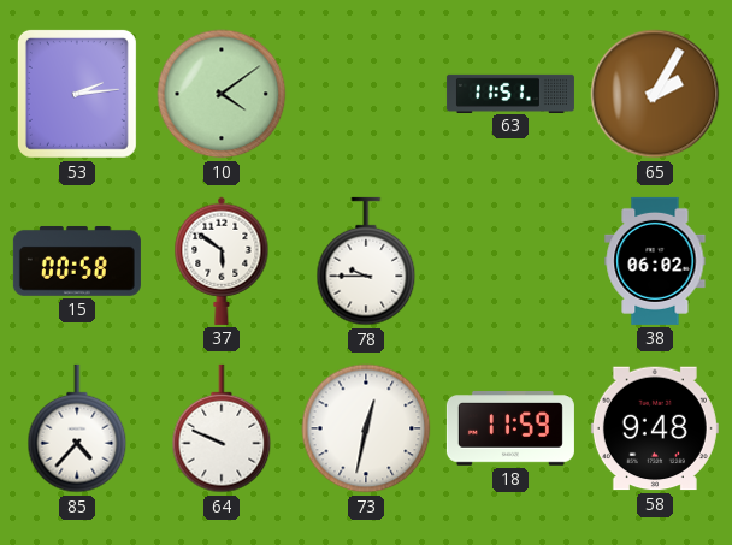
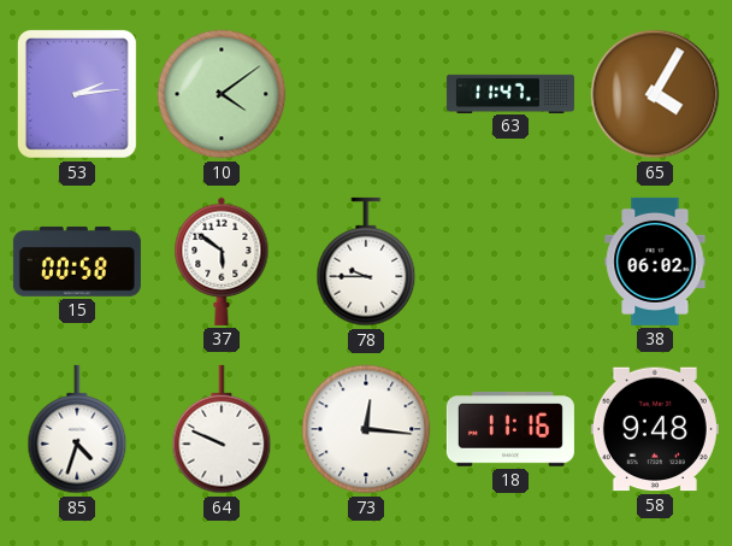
63: 11:51 -> 11:47
65: 2:05 -> 4:05
85: 4:37 -> 4:33
73: 12:32 -> 12:16
18: 11:59 -> 11:16
